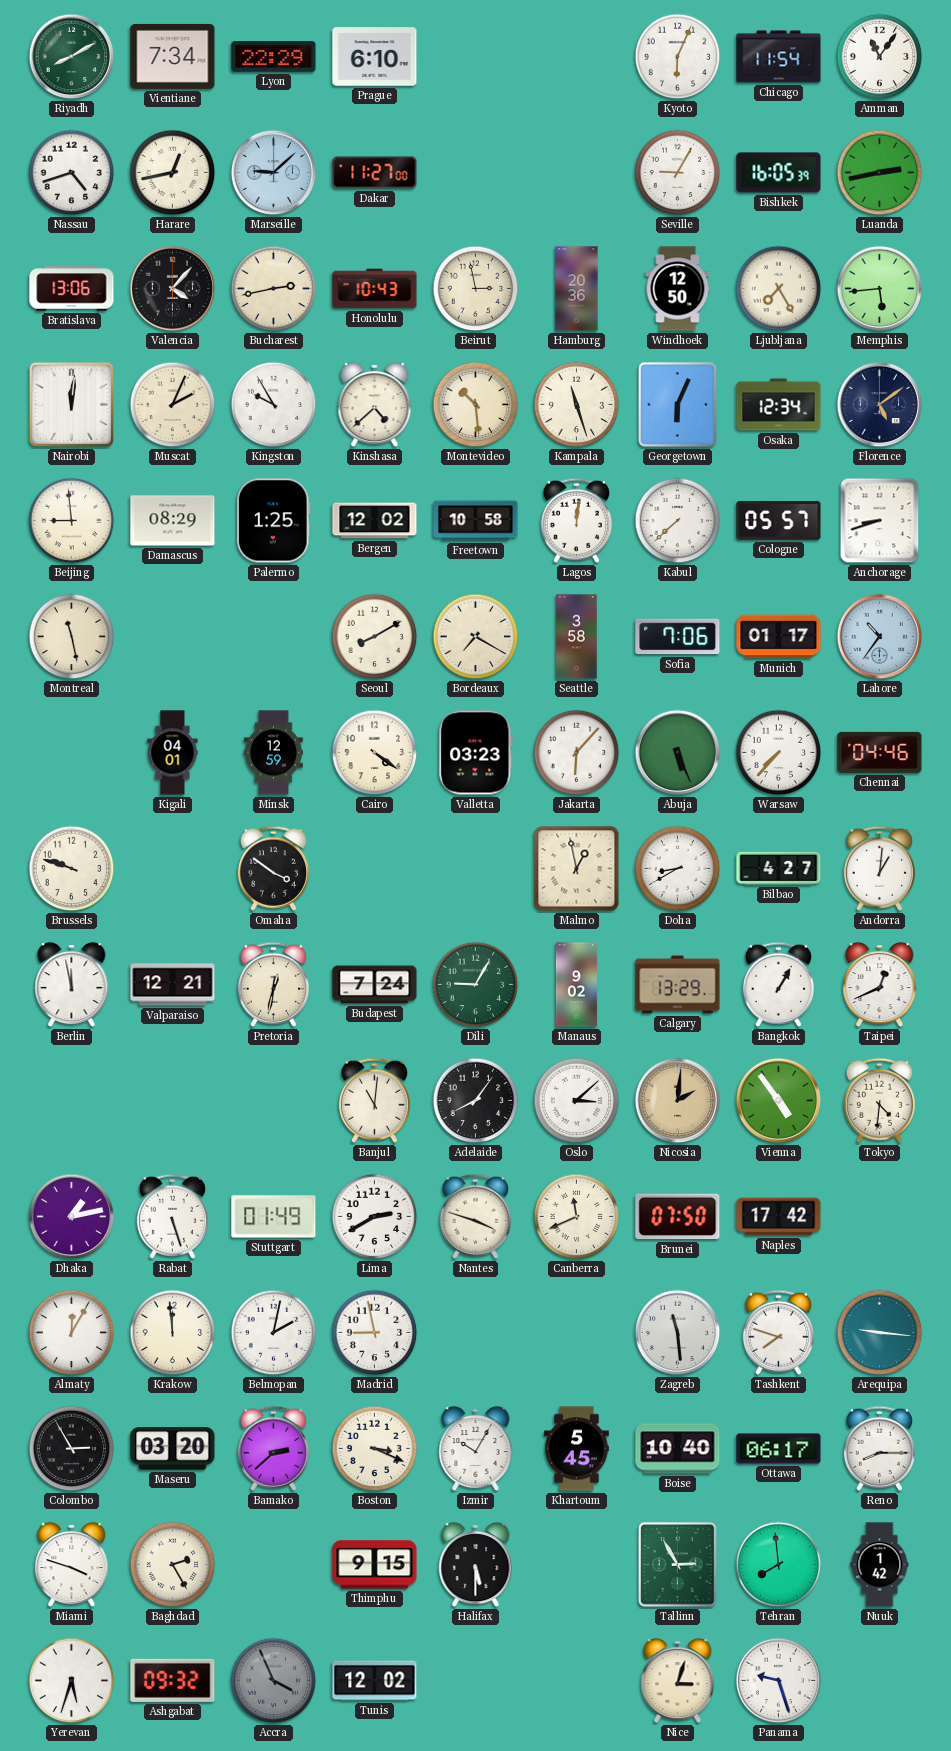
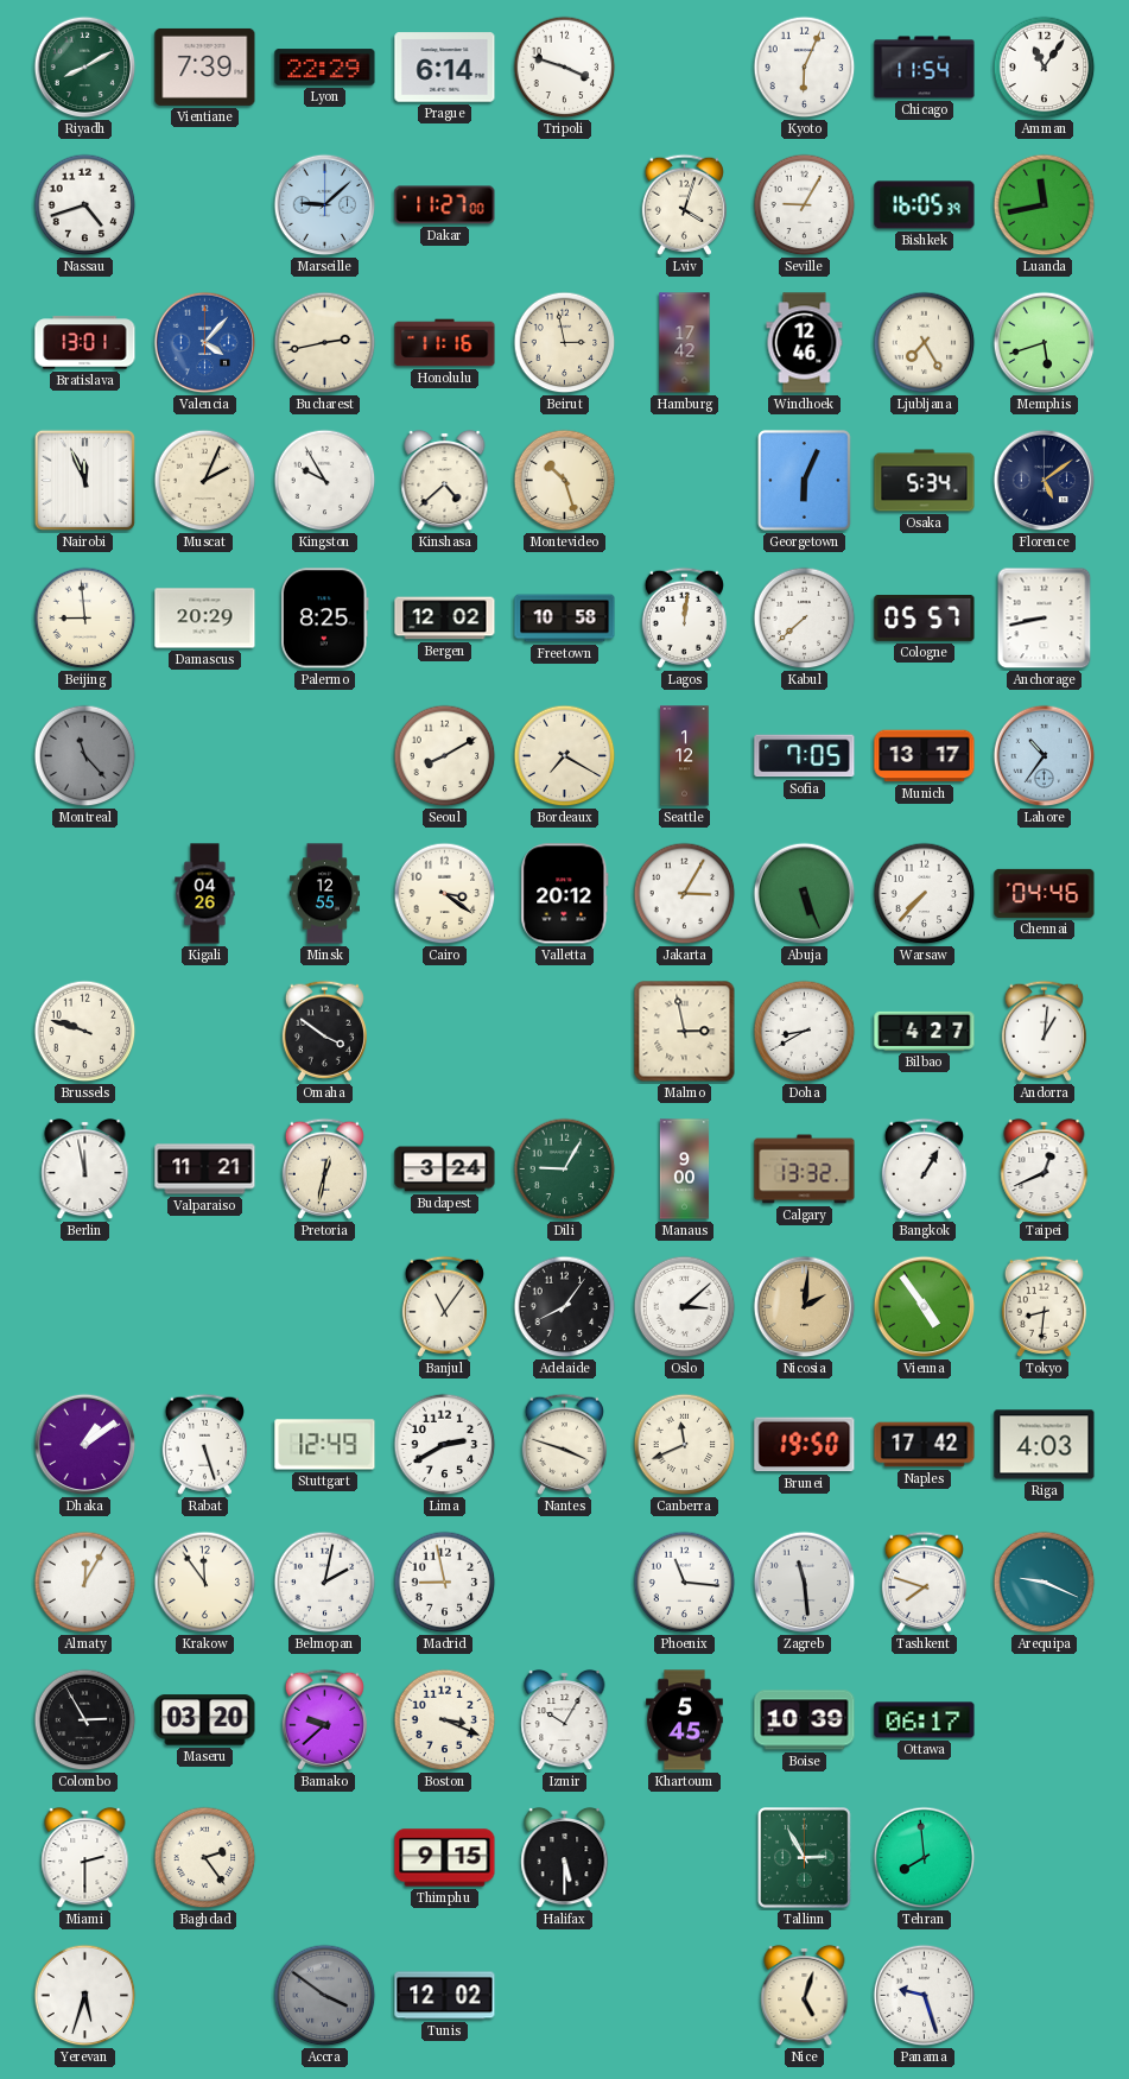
Vientiane: 7:34 -> 7:39
Prague: 6:10 -> 6:14
Tripoli: none -> 3:48
Harare: 12:43 -> none
Lviv: none -> 4:03
Luanda: 2:43 -> 11:43
Bratislava: 13:06 -> 13:01
Valencia dial: black -> blue
Honolulu: 10:43 -> 11:16
Hamburg: 20:36 -> 17:42
Windhoek: 12:50 -> 12:46
Memphis: 5:44 -> 5:42
Nairobi: 12:01 -> 11:56
Montevideo: 10:29 -> 10:27
Kampala: 11:27 -> none
Osaka: 12:34 -> 5:34
Damascus: 08:29 -> 20:29
Palermo: 1:25 -> 8:25
Anchorage: 8:42 -> 8:43
Montreal: 11:28 -> 11:23
Montreal dial: cream -> grey
Seattle: 3:58 -> 1:12
Sofia: 7:06 -> 7:05
Munich: 01:17 -> 13:17
Kigali: 04:01 -> 04:26
Minsk: 12:59 -> 12:55
Cairo: 4:21 -> 3:21
Valletta: 03:23 -> 20:12
Jakarta: 6:07 -> 3:05
Malmo: 12:58 -> 2:58
Valparaiso: 12:21 -> 11:21
Budapest: 7:24 -> 3:24
Manaus: 9:02 -> 9:00
Calgary: 13:29 -> 13:32
Banjul: 11:01 -> 11:06
Tokyo: 4:31 -> 8:31
Dhaka: 1:13 -> 1:09
Stuttgart: 01:49 -> 12:49
Brunei: 07:50 -> 19:50
Riga: none -> 4:03
Krakow: 11:59 -> 11:54
Phoenix: none -> 11:16
Arequipa: 9:16 -> 9:19
Bamako: 2:38 -> 9:38
Boise: 10:40 -> 10:39
Reno: 8:15 -> none
Miami: 3:48 -> 2:30
Baghdad: 2:25 -> 2:24
Nuuk: 1:42 -> none
Ashgabat: 09:32 -> none
Accra: 3:56 -> 3:51
Nice: 3:03 -> 5:03
